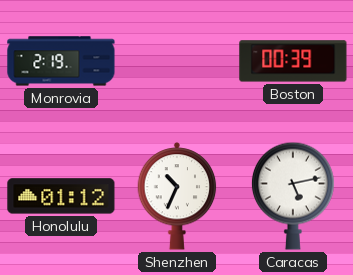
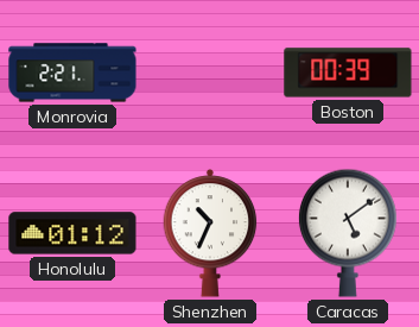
Monrovia: 2:19 -> 2:21
Caracas: 5:13 -> 5:09
